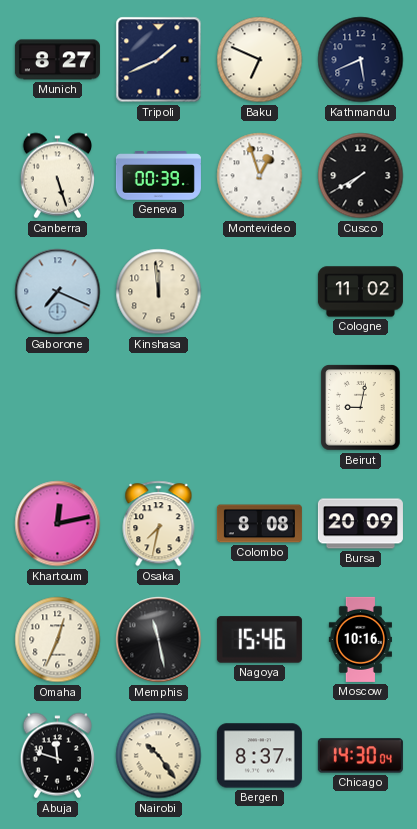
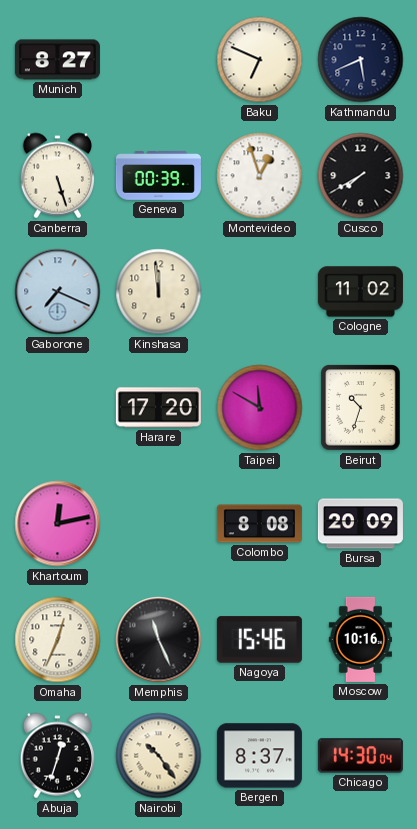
Tripoli: 1:41 -> none
Harare: none -> 17:20
Taipei: none -> 11:50
Beirut: 9:02 -> 10:33
Osaka: 7:32 -> none
Memphis: 11:28 -> 11:26
Abuja: 11:48 -> 12:33
